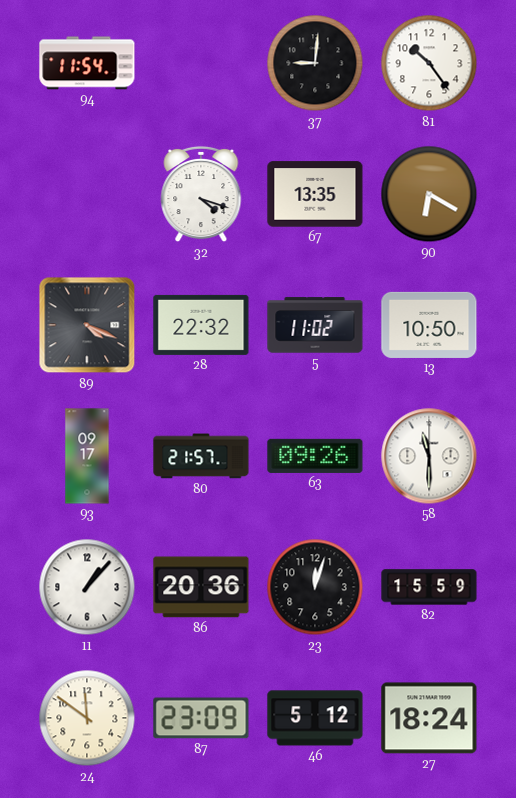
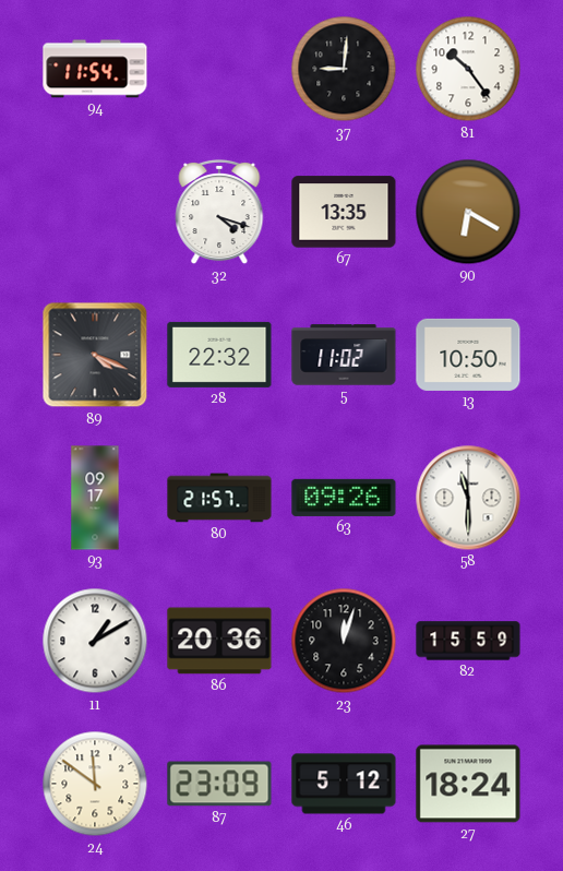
11: 1:07 -> 1:10
